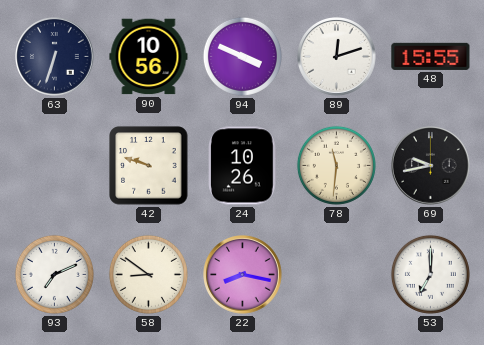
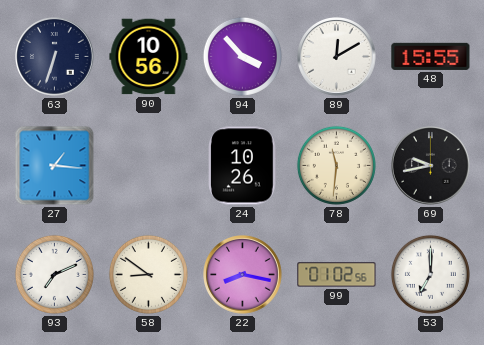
94: 3:49 -> 3:53
89: 12:12 -> 12:10
27: none -> 1:16
42: 9:48 -> none
99: none -> 01:02
